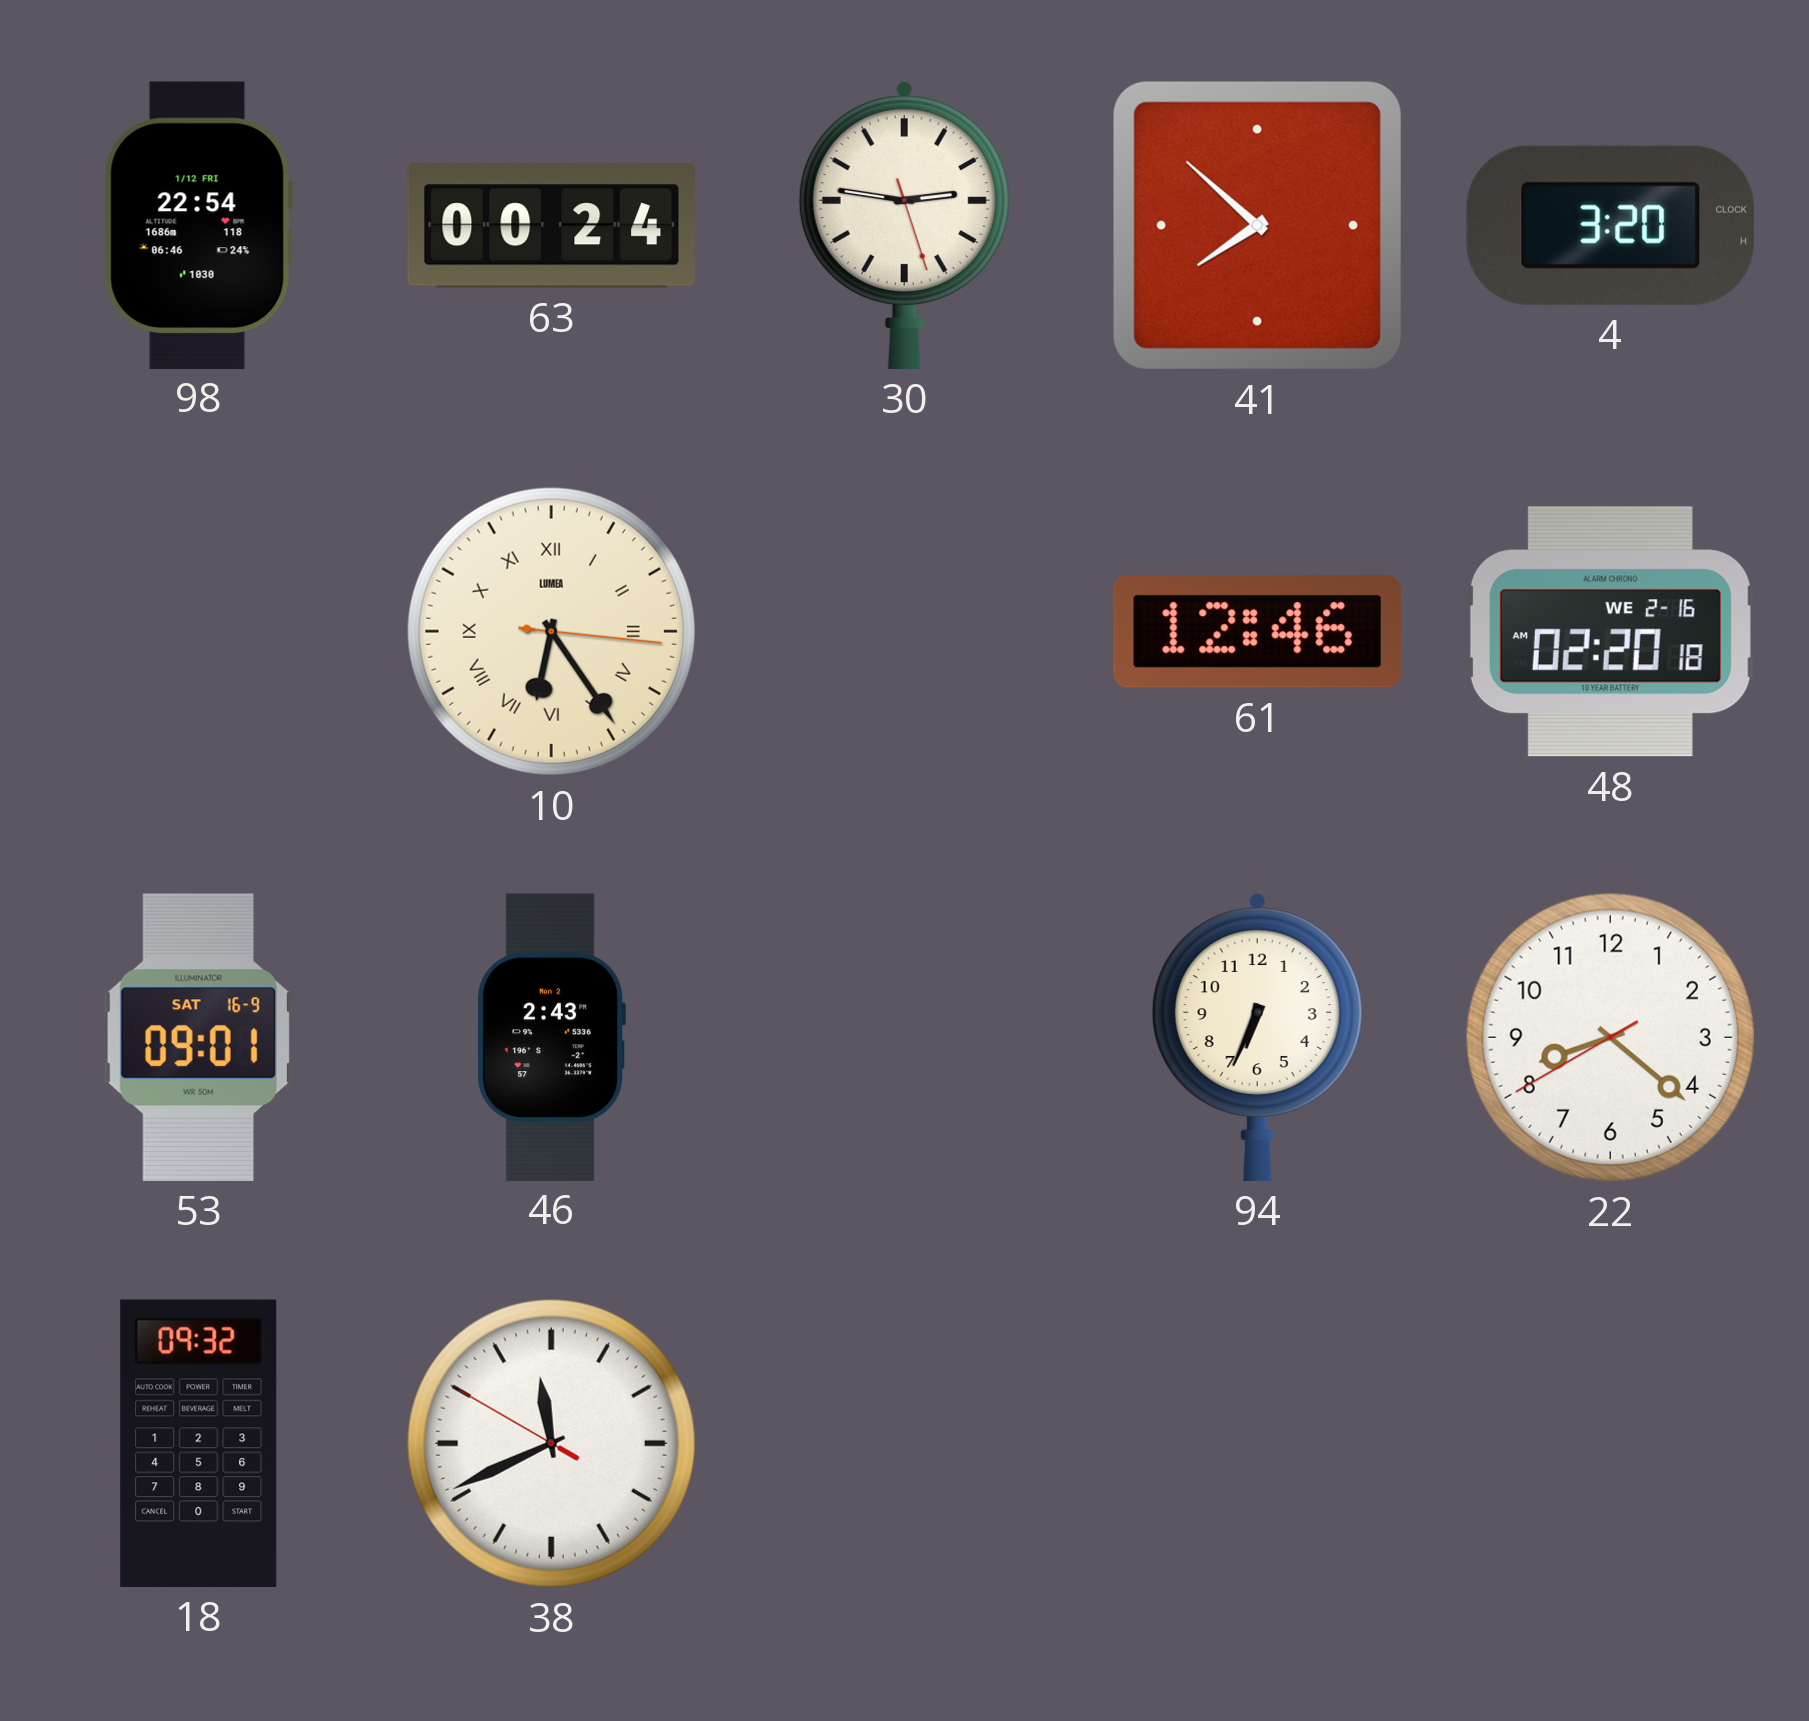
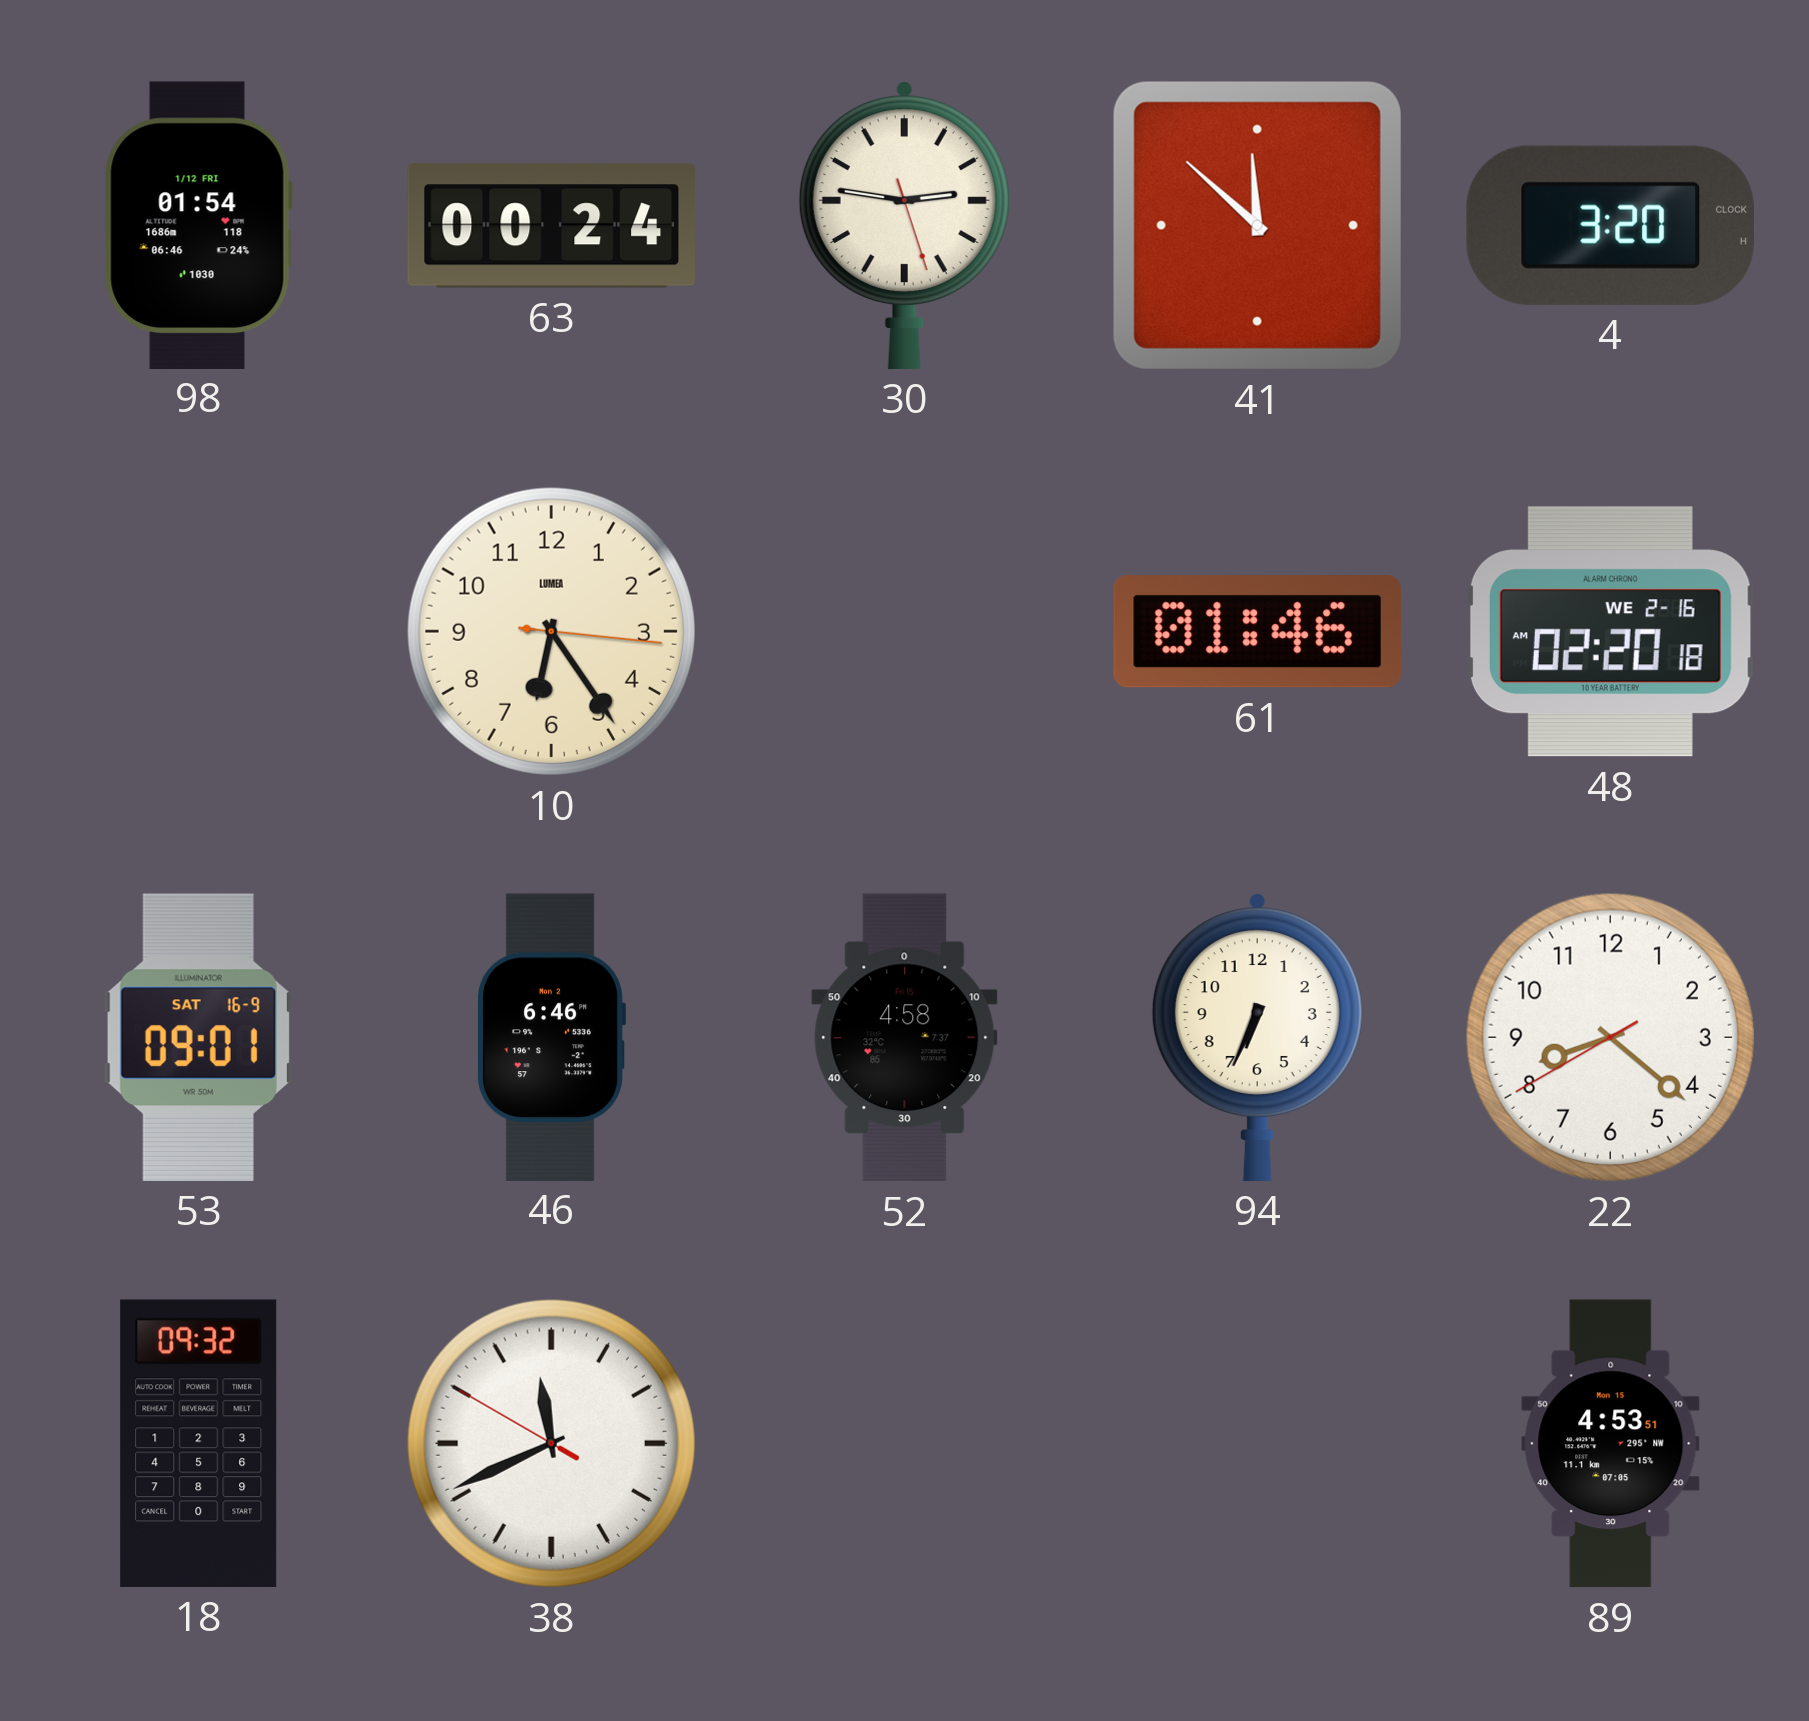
98: 22:54 -> 01:54
41: 7:52 -> 11:52
10 numerals: Roman -> Arabic
61: 12:46 -> 01:46
46: 2:43 -> 6:46
52: none -> 4:58
89: none -> 4:53
